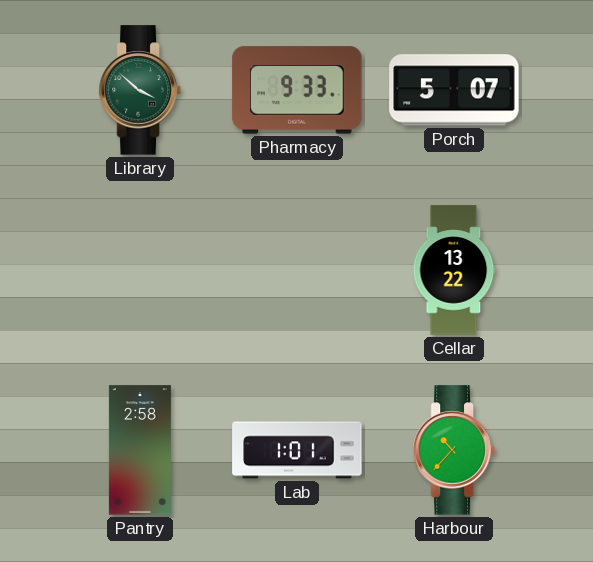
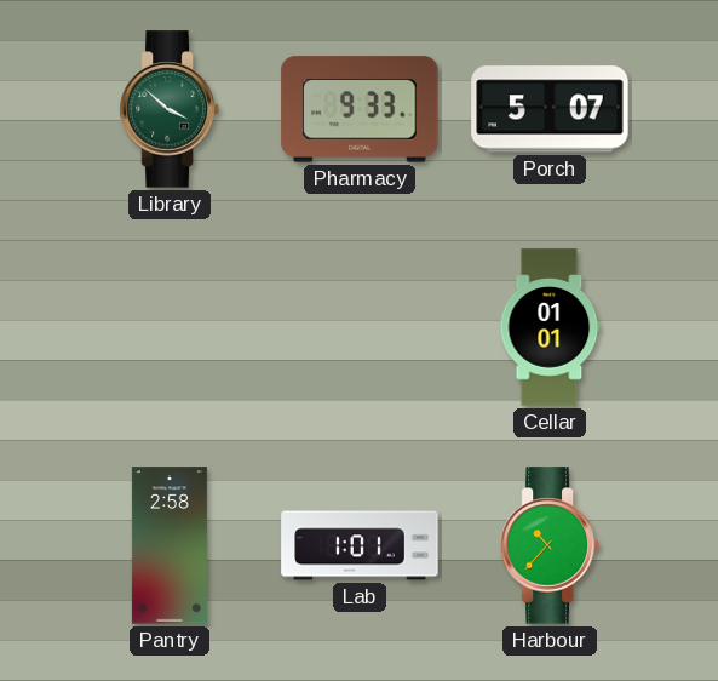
Cellar: 13:22 -> 01:01
